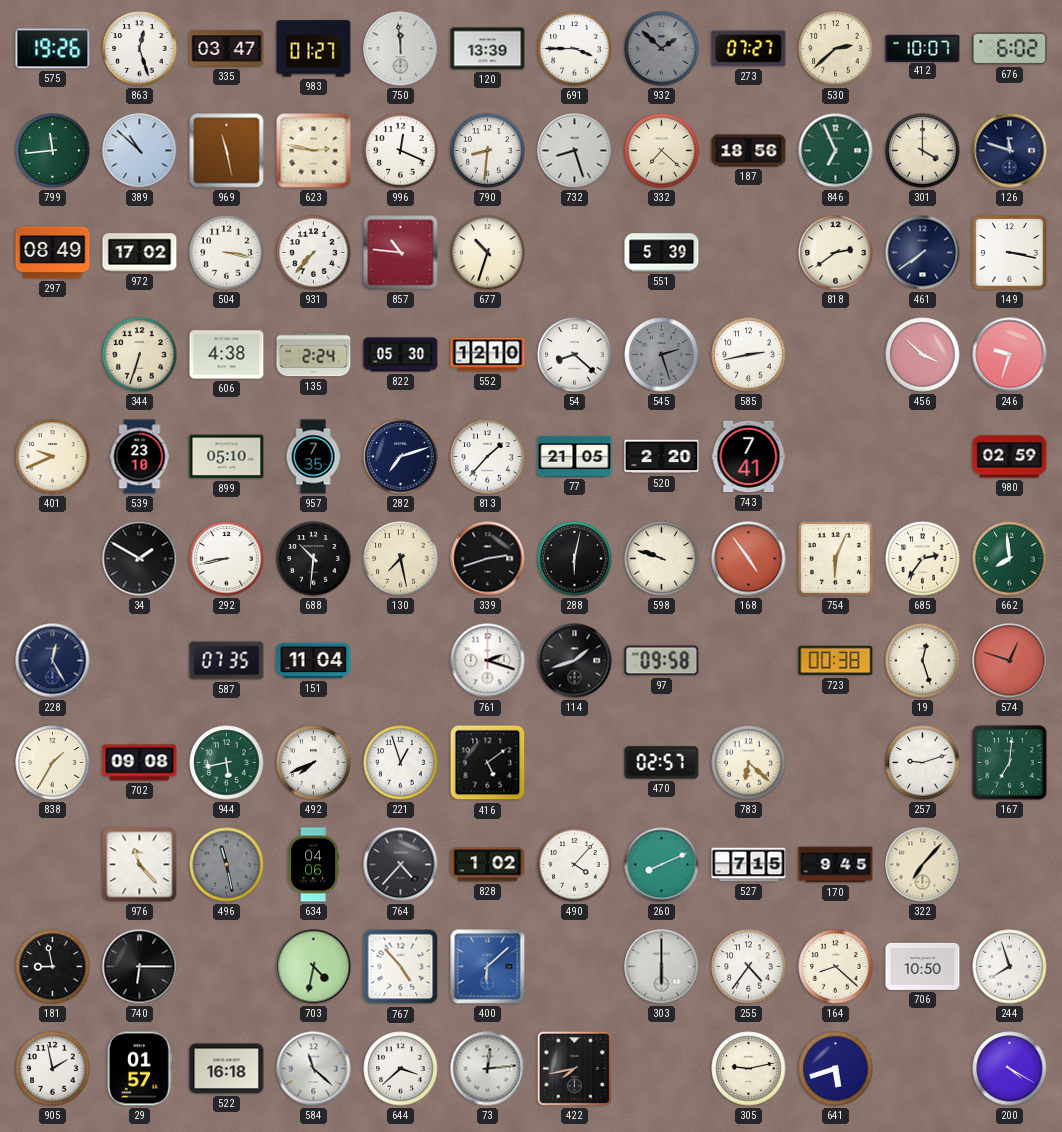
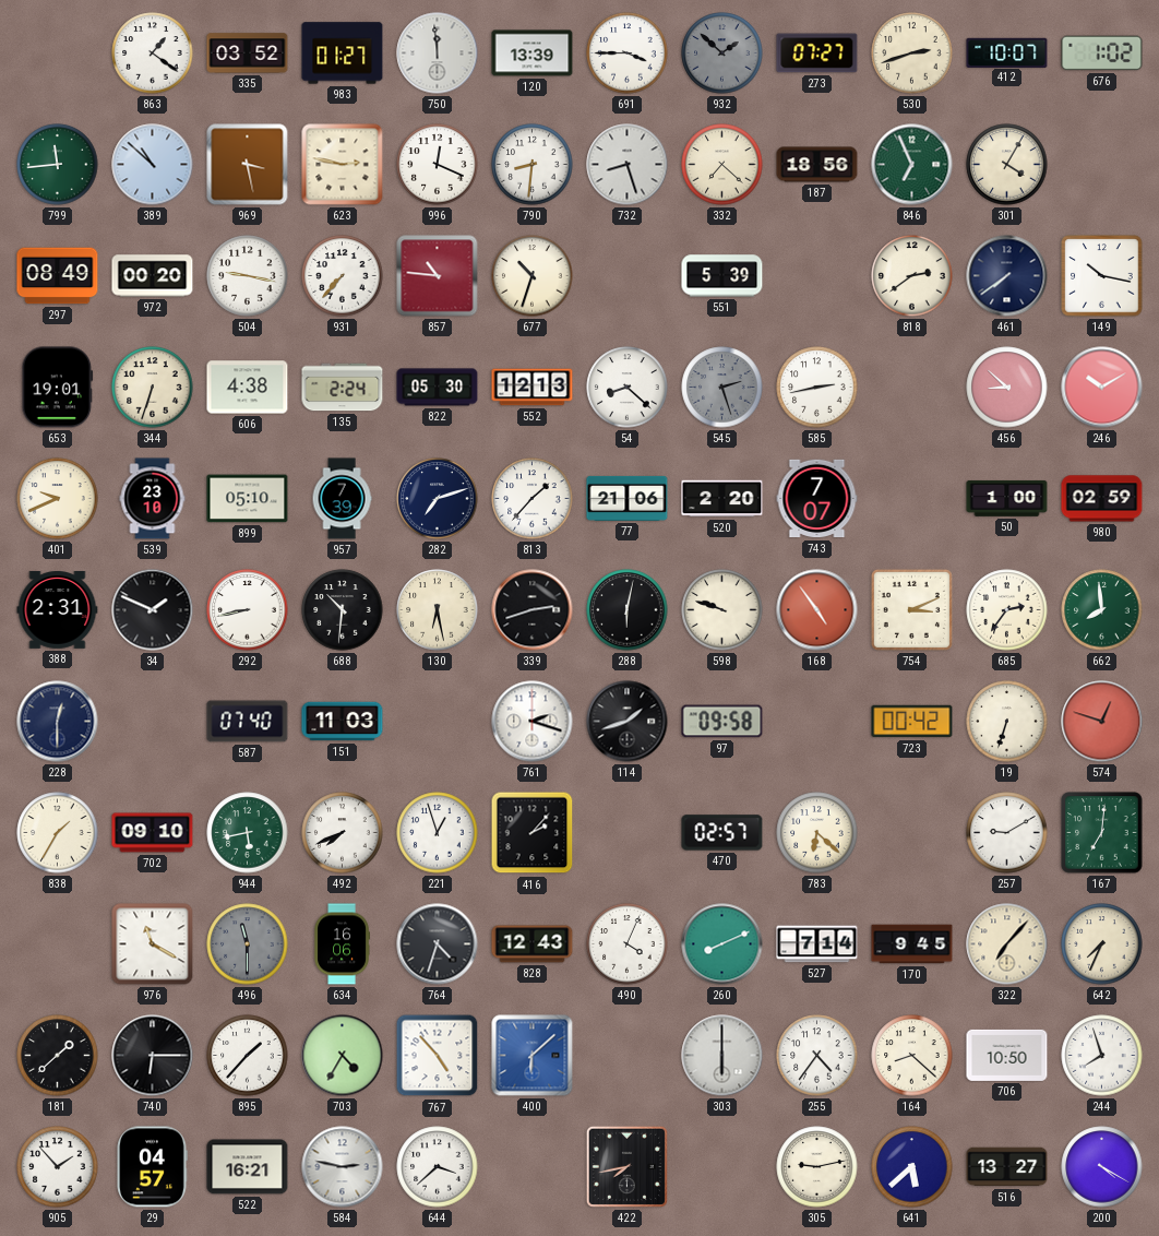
575: 19:26 -> none
863: 12:27 -> 1:21
335: 03:47 -> 03:52
530: 2:38 -> 2:42
676: 6:02 -> 1:02
969: 11:28 -> 3:28
301: 4:00 -> 4:05
126: 11:48 -> none
972: 17:02 -> 00:20
504: 3:17 -> 9:17
149: 3:17 -> 10:17
653: none -> 19:01
552: 12:10 -> 12:13
456: 3:52 -> 8:52
246: 9:33 -> 10:10
957: 7:35 -> 7:39
77: 21:05 -> 21:06
743: 7:41 -> 7:07
50: none -> 1:00
388: none -> 2:31
34: 1:50 -> 1:49
130: 7:28 -> 6:28
754: 6:04 -> 3:11
228: 12:25 -> 12:30
587: 07:35 -> 07:40
151: 11:04 -> 11:03
723: 00:38 -> 00:42
19: 12:27 -> 6:33
702: 09:08 -> 09:10
416: 5:09 -> 2:07
257: 9:12 -> 9:10
976: 11:23 -> 11:20
496: 11:28 -> 11:30
634: 04:06 -> 16:06
764: 4:37 -> 4:33
828: 1:02 -> 12:43
490: 4:07 -> 4:04
527: 7:15 -> 7:14
642: none -> 7:34
181: 8:58 -> 1:38
895: none -> 1:37
703: 4:32 -> 4:35
905: 1:58 -> 1:53
29: 01:57 -> 04:57
522: 16:18 -> 16:21
584: 11:22 -> 2:47
73: 12:14 -> none
641: 5:42 -> 5:38
516: none -> 13:27
